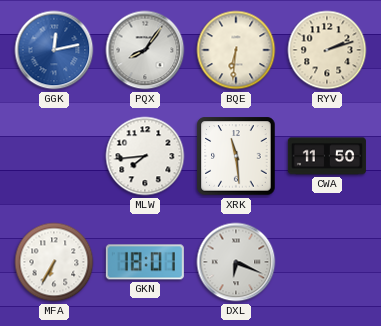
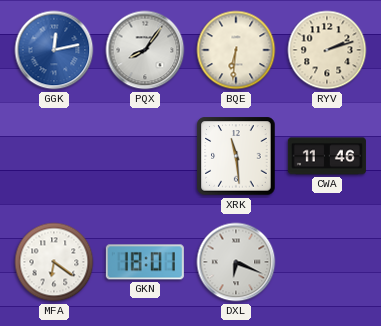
MLW: 7:44 -> none
CWA: 11:50 -> 11:46
MFA: 6:35 -> 6:21
